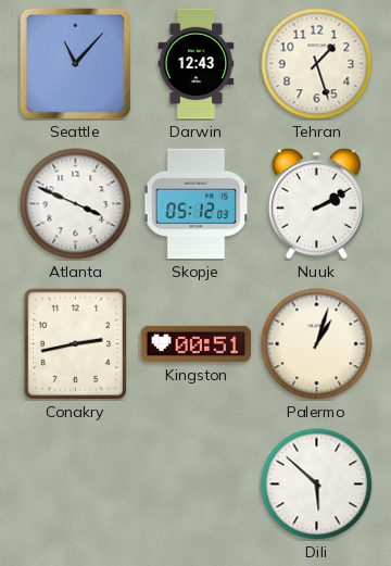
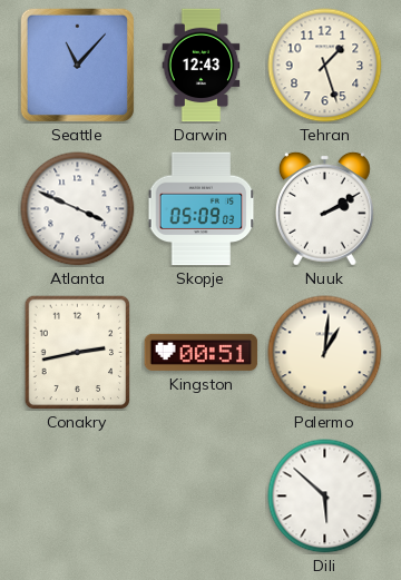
Skopje: 05:12 -> 05:09
Palermo: 1:03 -> 1:01
